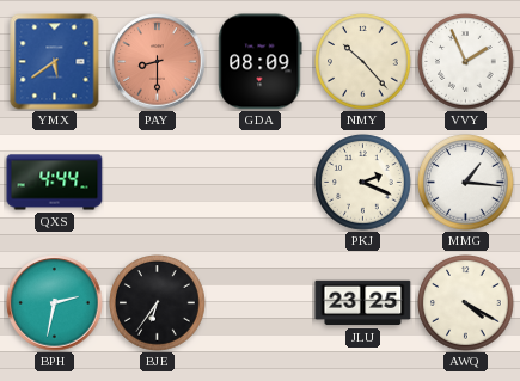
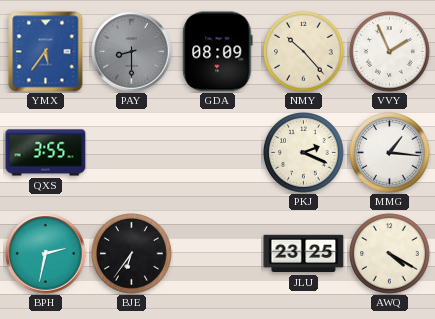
YMX: 5:39 -> 5:36
PAY dial: salmon -> grey
QXS: 4:44 -> 3:55
